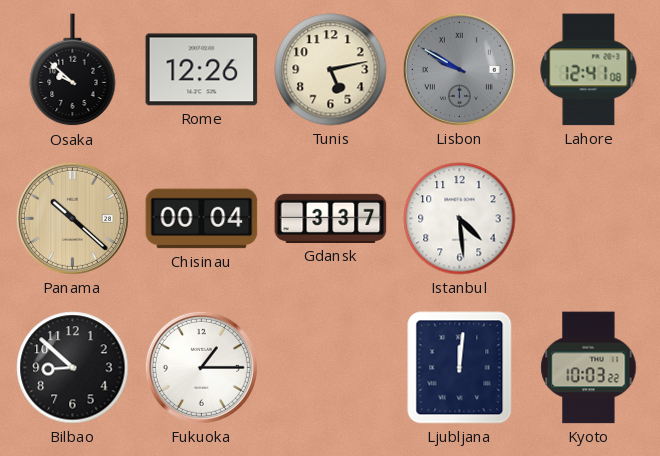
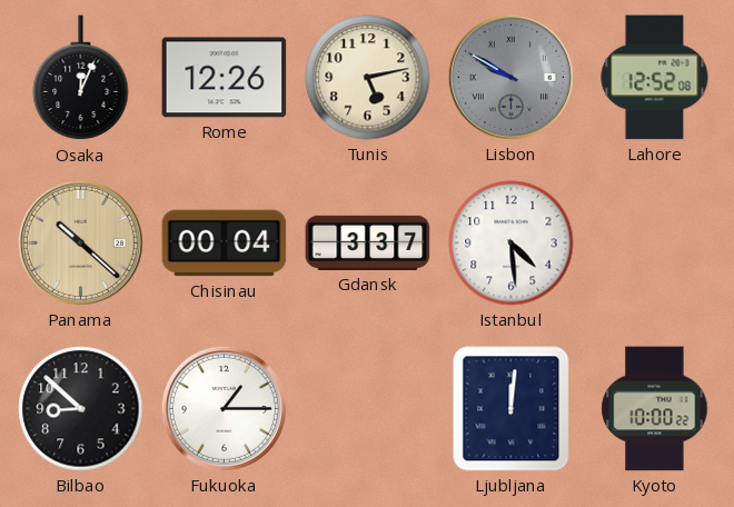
Osaka: 9:52 -> 12:04
Lahore: 12:41 -> 12:52
Kyoto: 10:03 -> 10:00
